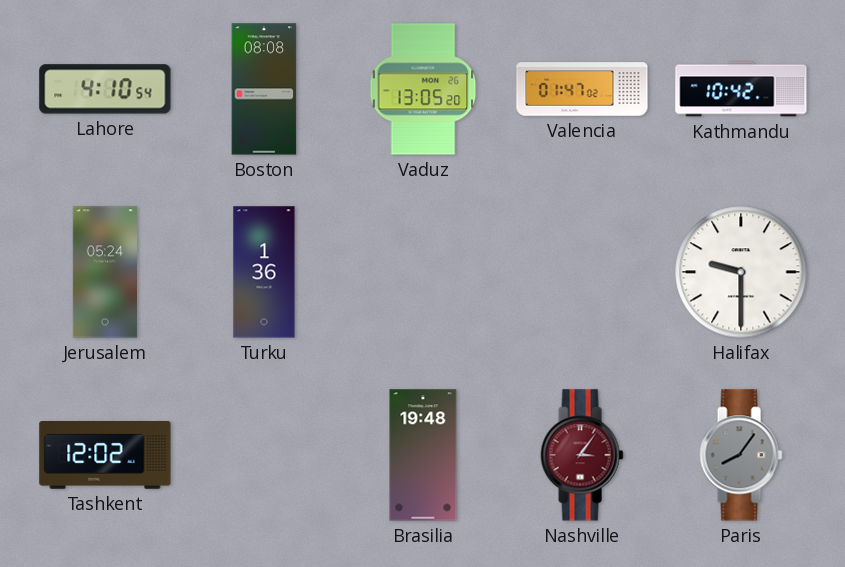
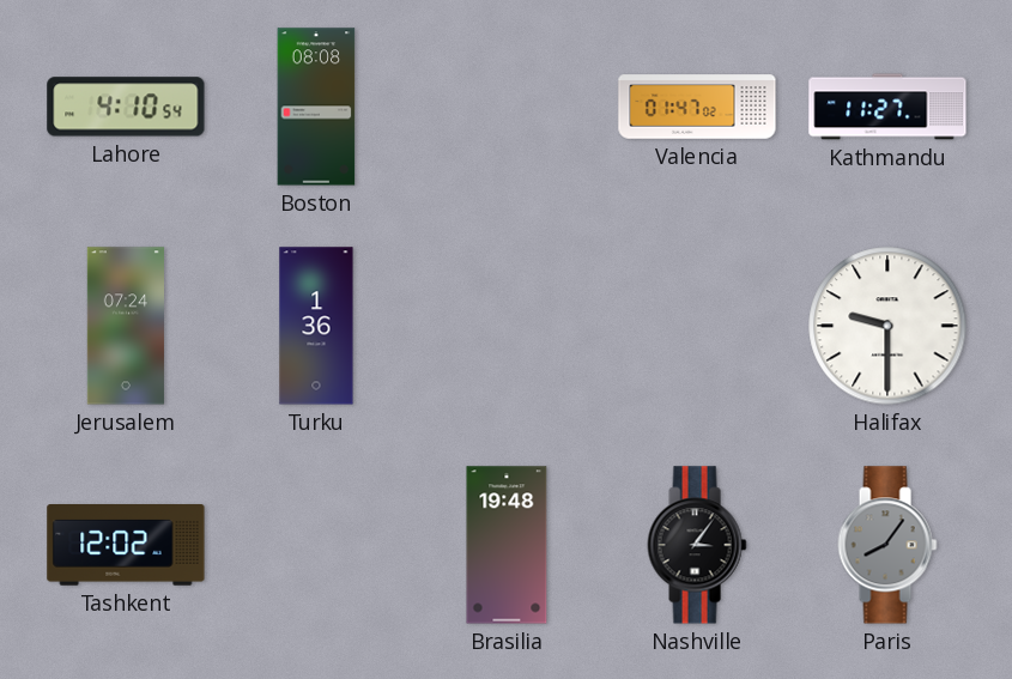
Vaduz: 13:05 -> none
Kathmandu: 10:42 -> 11:27
Jerusalem: 05:24 -> 07:24
Nashville dial: burgundy -> black
